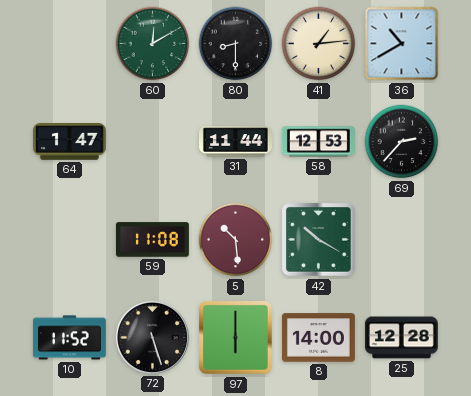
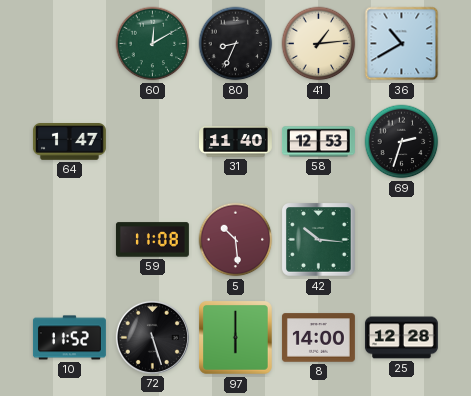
80: 8:30 -> 8:34
31: 11:44 -> 11:40
69: 2:37 -> 2:33
42: 10:20 -> 10:16
